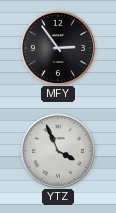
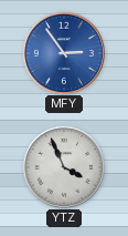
MFY dial: black -> blue
